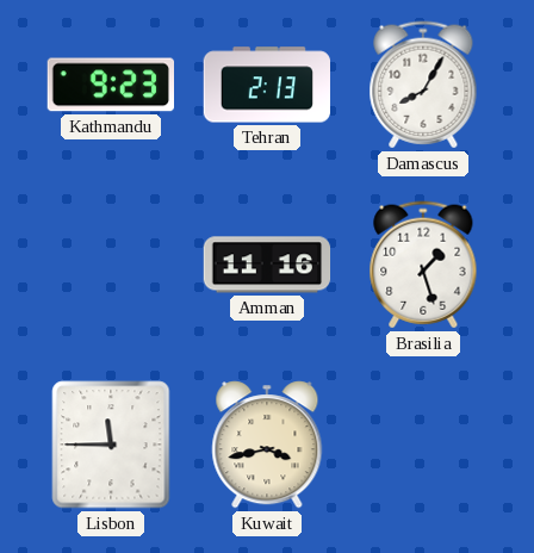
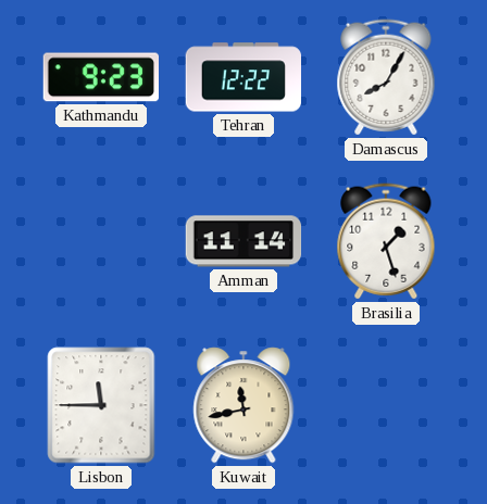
Tehran: 2:13 -> 12:22
Amman: 11:16 -> 11:14
Kuwait: 3:43 -> 11:43
